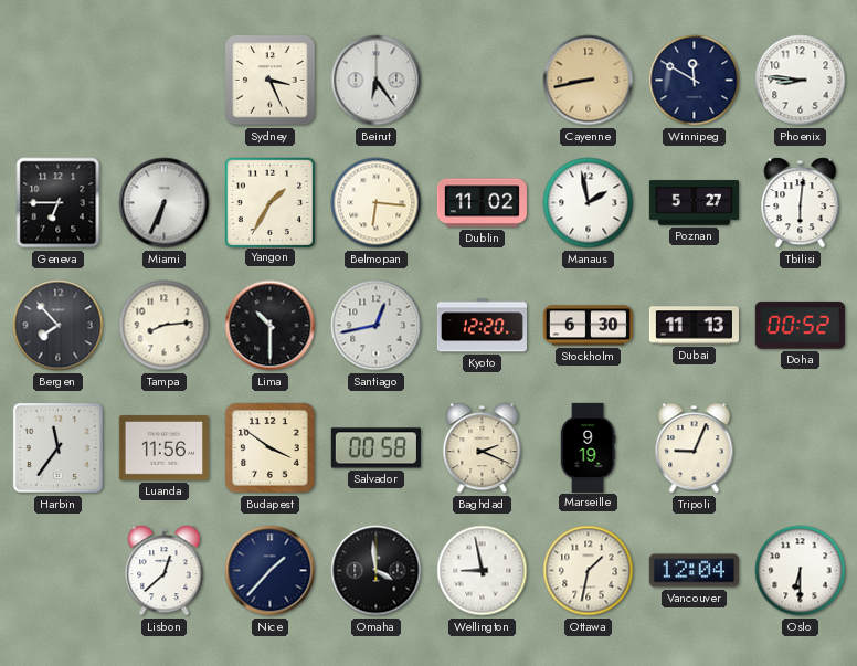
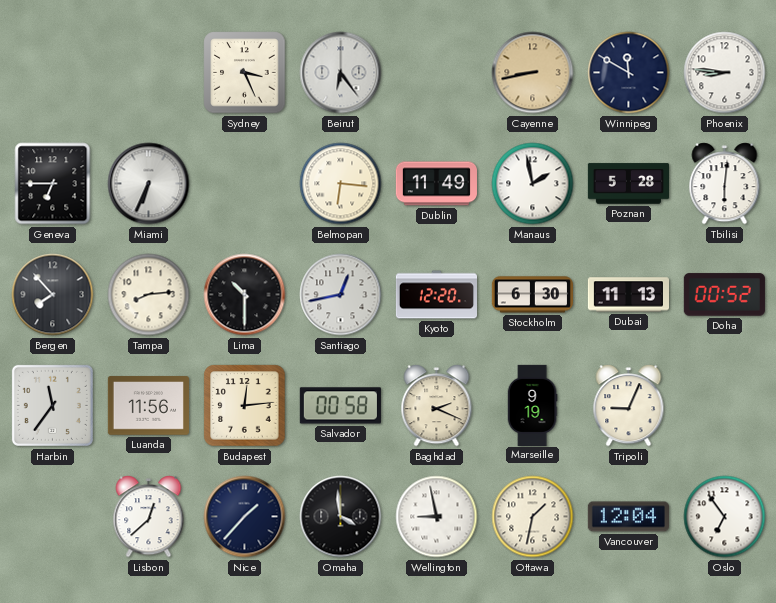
Yangon: 1:35 -> none
Dublin: 11:02 -> 11:49
Poznan: 5:27 -> 5:28
Budapest: 3:51 -> 12:14
Oslo: 6:30 -> 6:54
